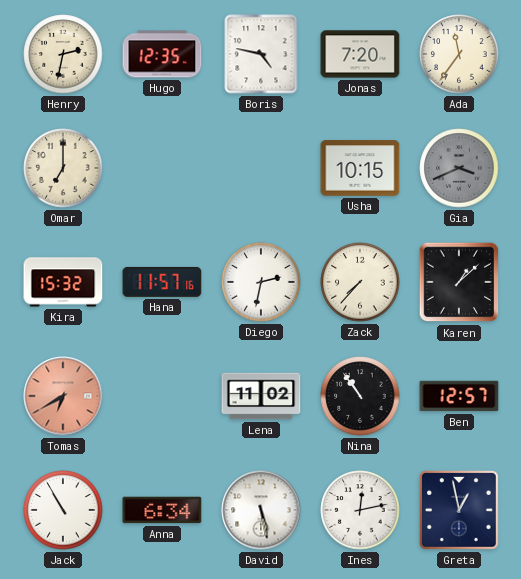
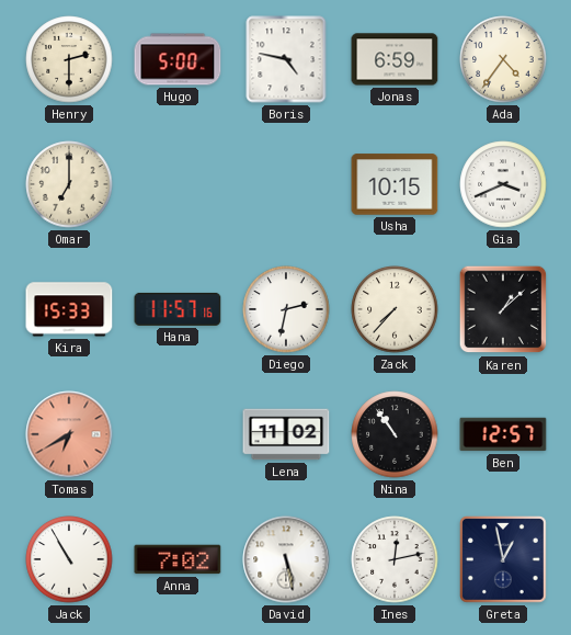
Henry: 2:32 -> 2:30
Hugo: 12:35 -> 5:00
Jonas: 7:20 -> 6:59
Ada: 11:36 -> 4:36
Gia dial: grey -> white
Kira: 15:32 -> 15:33
Anna: 6:34 -> 7:02
